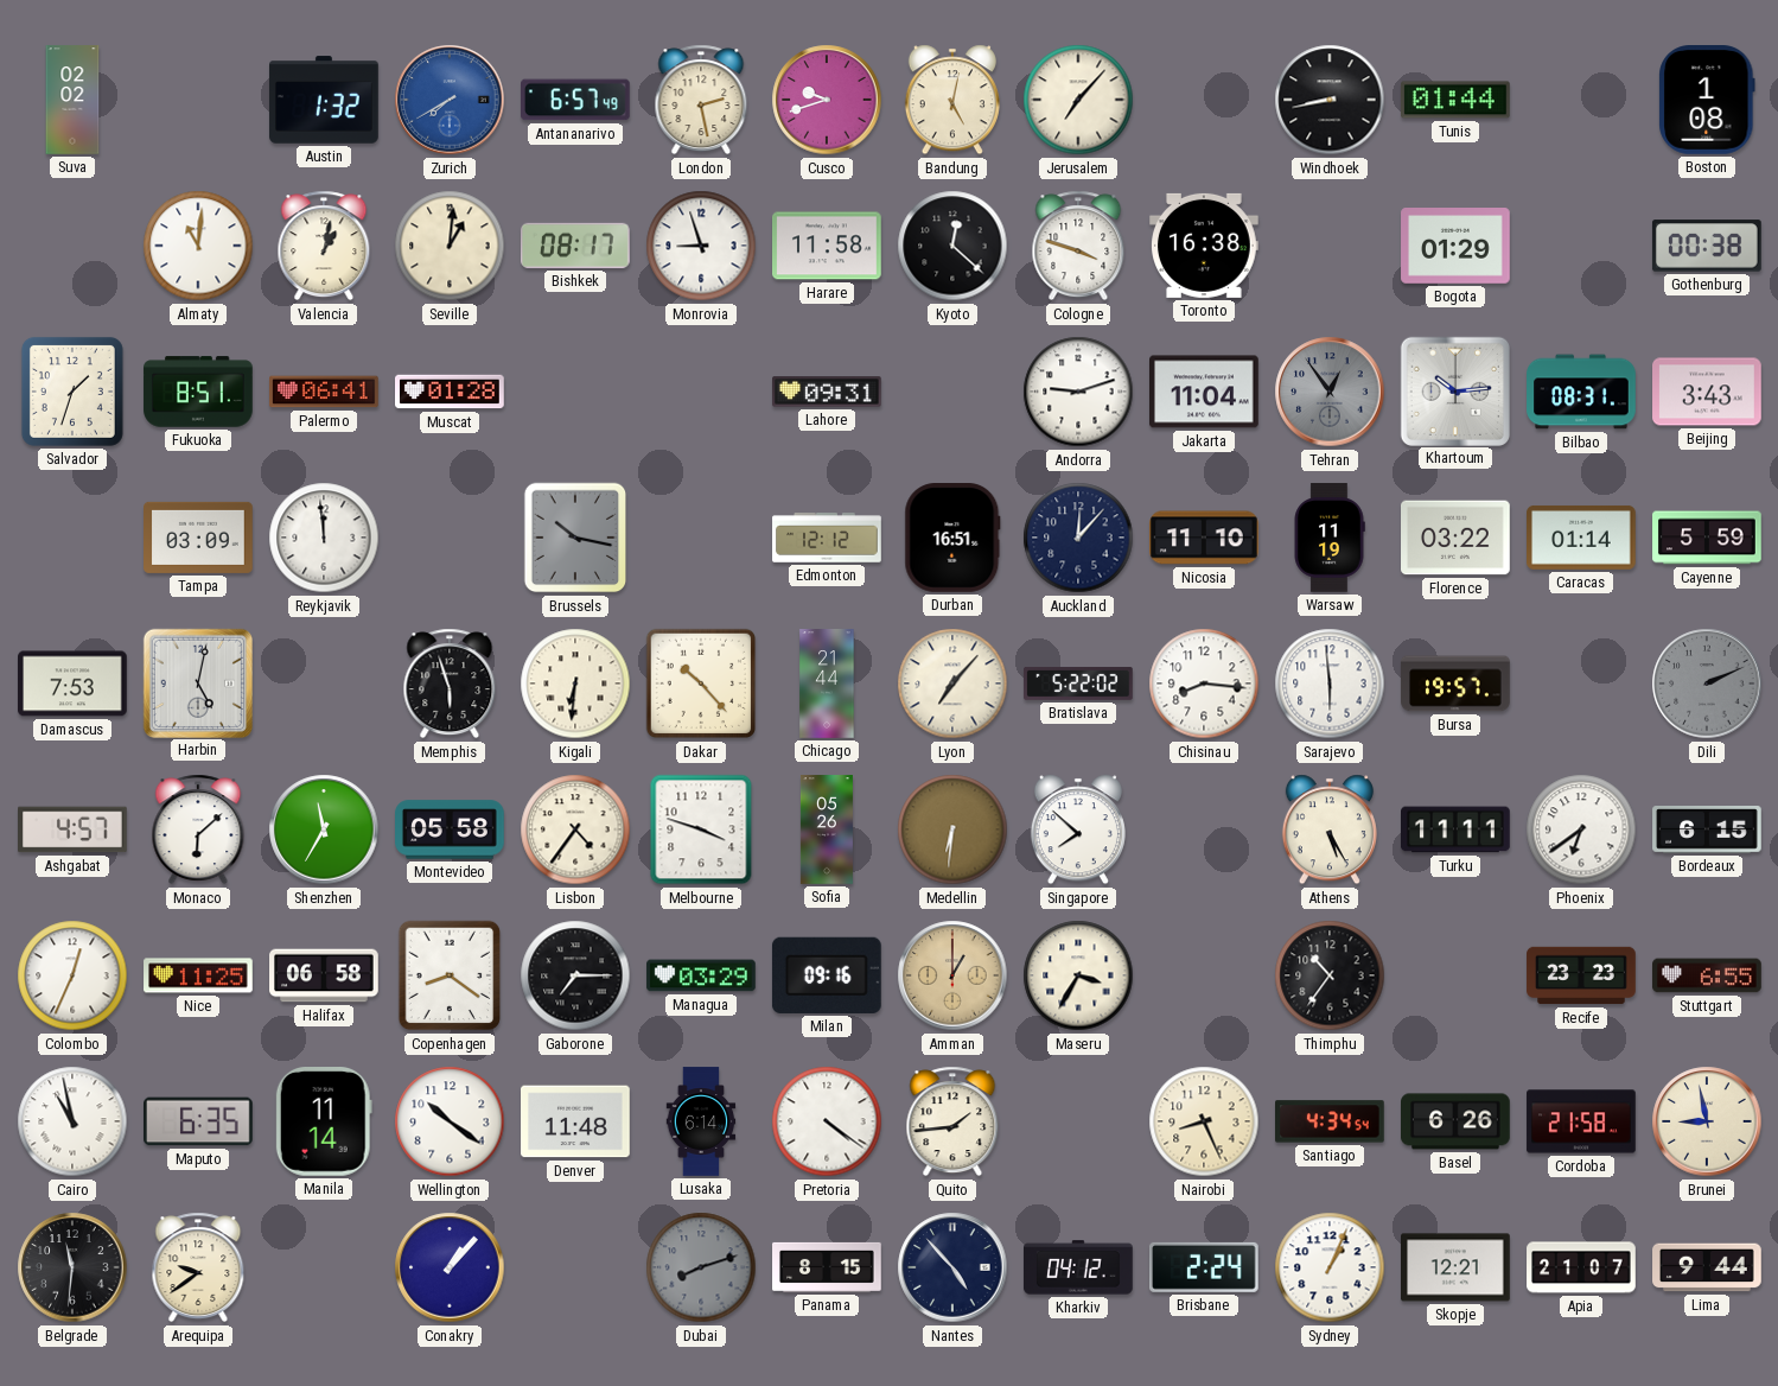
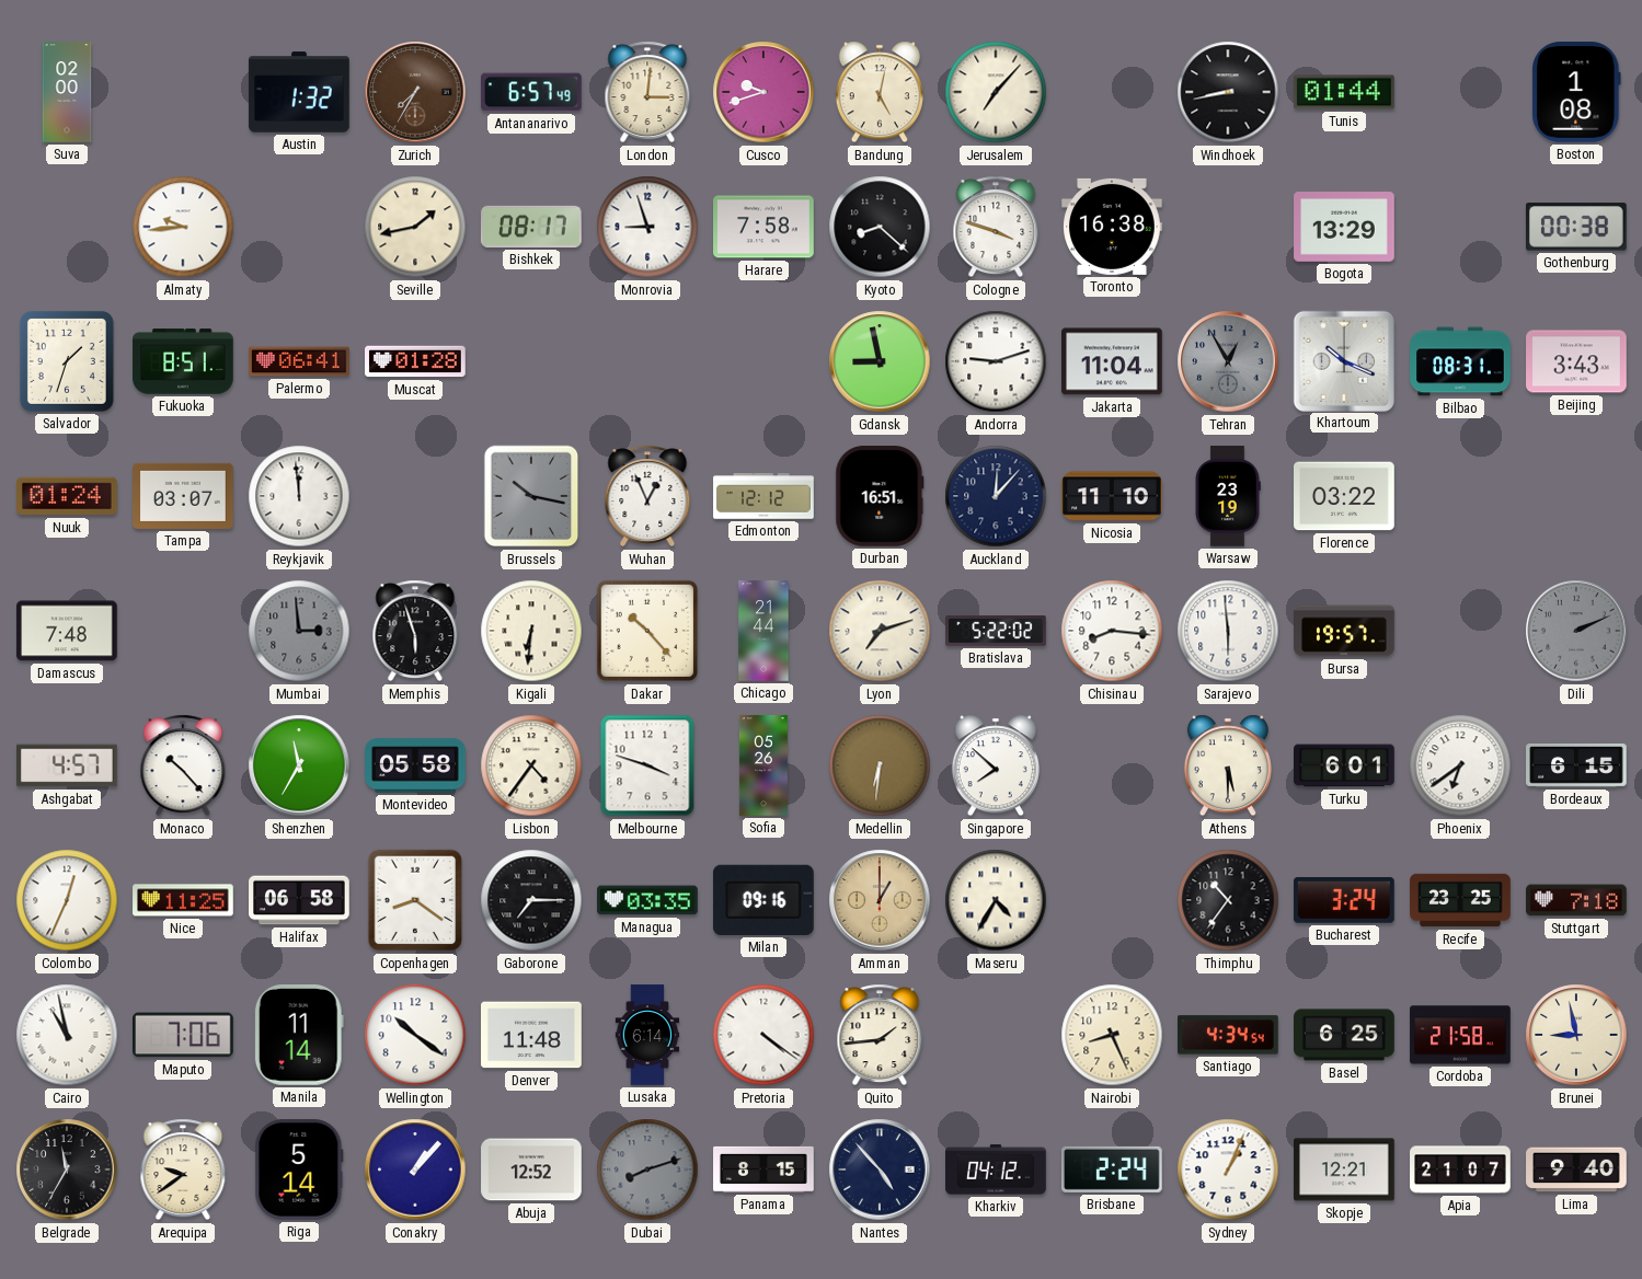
Suva: 02:02 -> 02:00
Zurich: 7:40 -> 7:35
Zurich dial: blue -> brown
London: 2:28 -> 3:01
Almaty: 11:01 -> 9:44
Valencia: 1:02 -> none
Seville: 1:01 -> 1:43
Harare: 11:58 -> 7:58
Kyoto: 12:22 -> 8:22
Bogota: 01:29 -> 13:29
Lahore: 09:31 -> none
Gdansk: none -> 8:58
Tehran: 12:54 -> 12:55
Khartoum: 10:14 -> 10:19
Nuuk: none -> 01:24
Tampa: 03:09 -> 03:07
Wuhan: none -> 12:56
Warsaw: 11:19 -> 23:19
Caracas: 01:14 -> none
Cayenne: 5:59 -> none
Damascus: 7:53 -> 7:48
Harbin: 5:02 -> none
Mumbai: none -> 2:59
Lyon: 7:07 -> 7:12
Monaco: 6:08 -> 10:23
Athens: 5:25 -> 5:30
Turku: 11:11 -> 6:01
Managua: 03:29 -> 03:35
Maseru: 3:35 -> 4:35
Bucharest: none -> 3:24
Recife: 23:23 -> 23:25
Stuttgart: 6:55 -> 7:18
Maputo: 6:35 -> 7:06
Basel: 6:26 -> 6:25
Belgrade: 11:31 -> 11:35
Riga: none -> 5:14
Abuja: none -> 12:52
Lima: 9:44 -> 9:40
